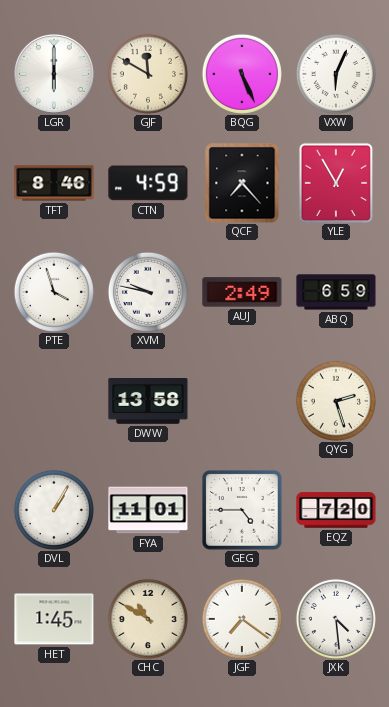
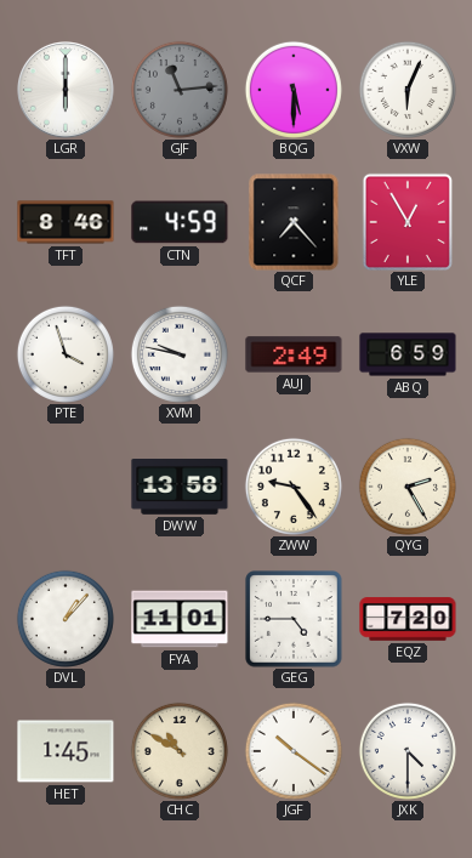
GJF: 11:50 -> 11:14
GJF dial: cream -> grey
BQG: 5:26 -> 5:30
ZWW: none -> 9:24
QYG: 2:27 -> 2:25
DVL: 1:05 -> 1:07
JGF: 7:21 -> 10:21
JXK: 4:29 -> 4:30
